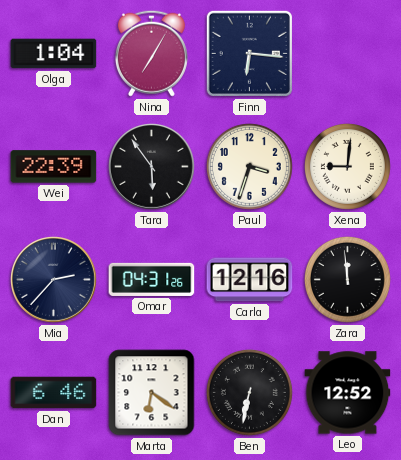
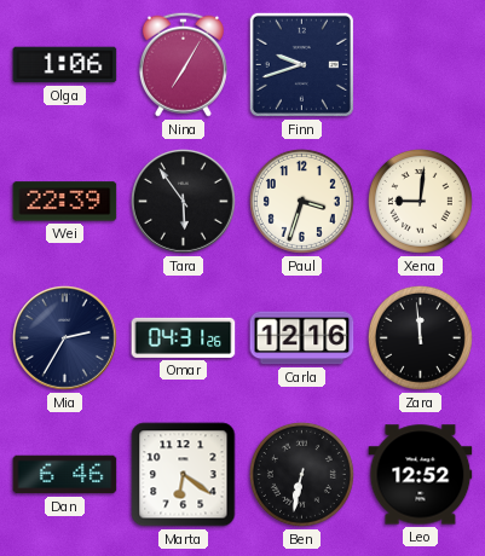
Olga: 1:04 -> 1:06
Finn: 6:16 -> 9:42
Mia: 2:37 -> 2:35
